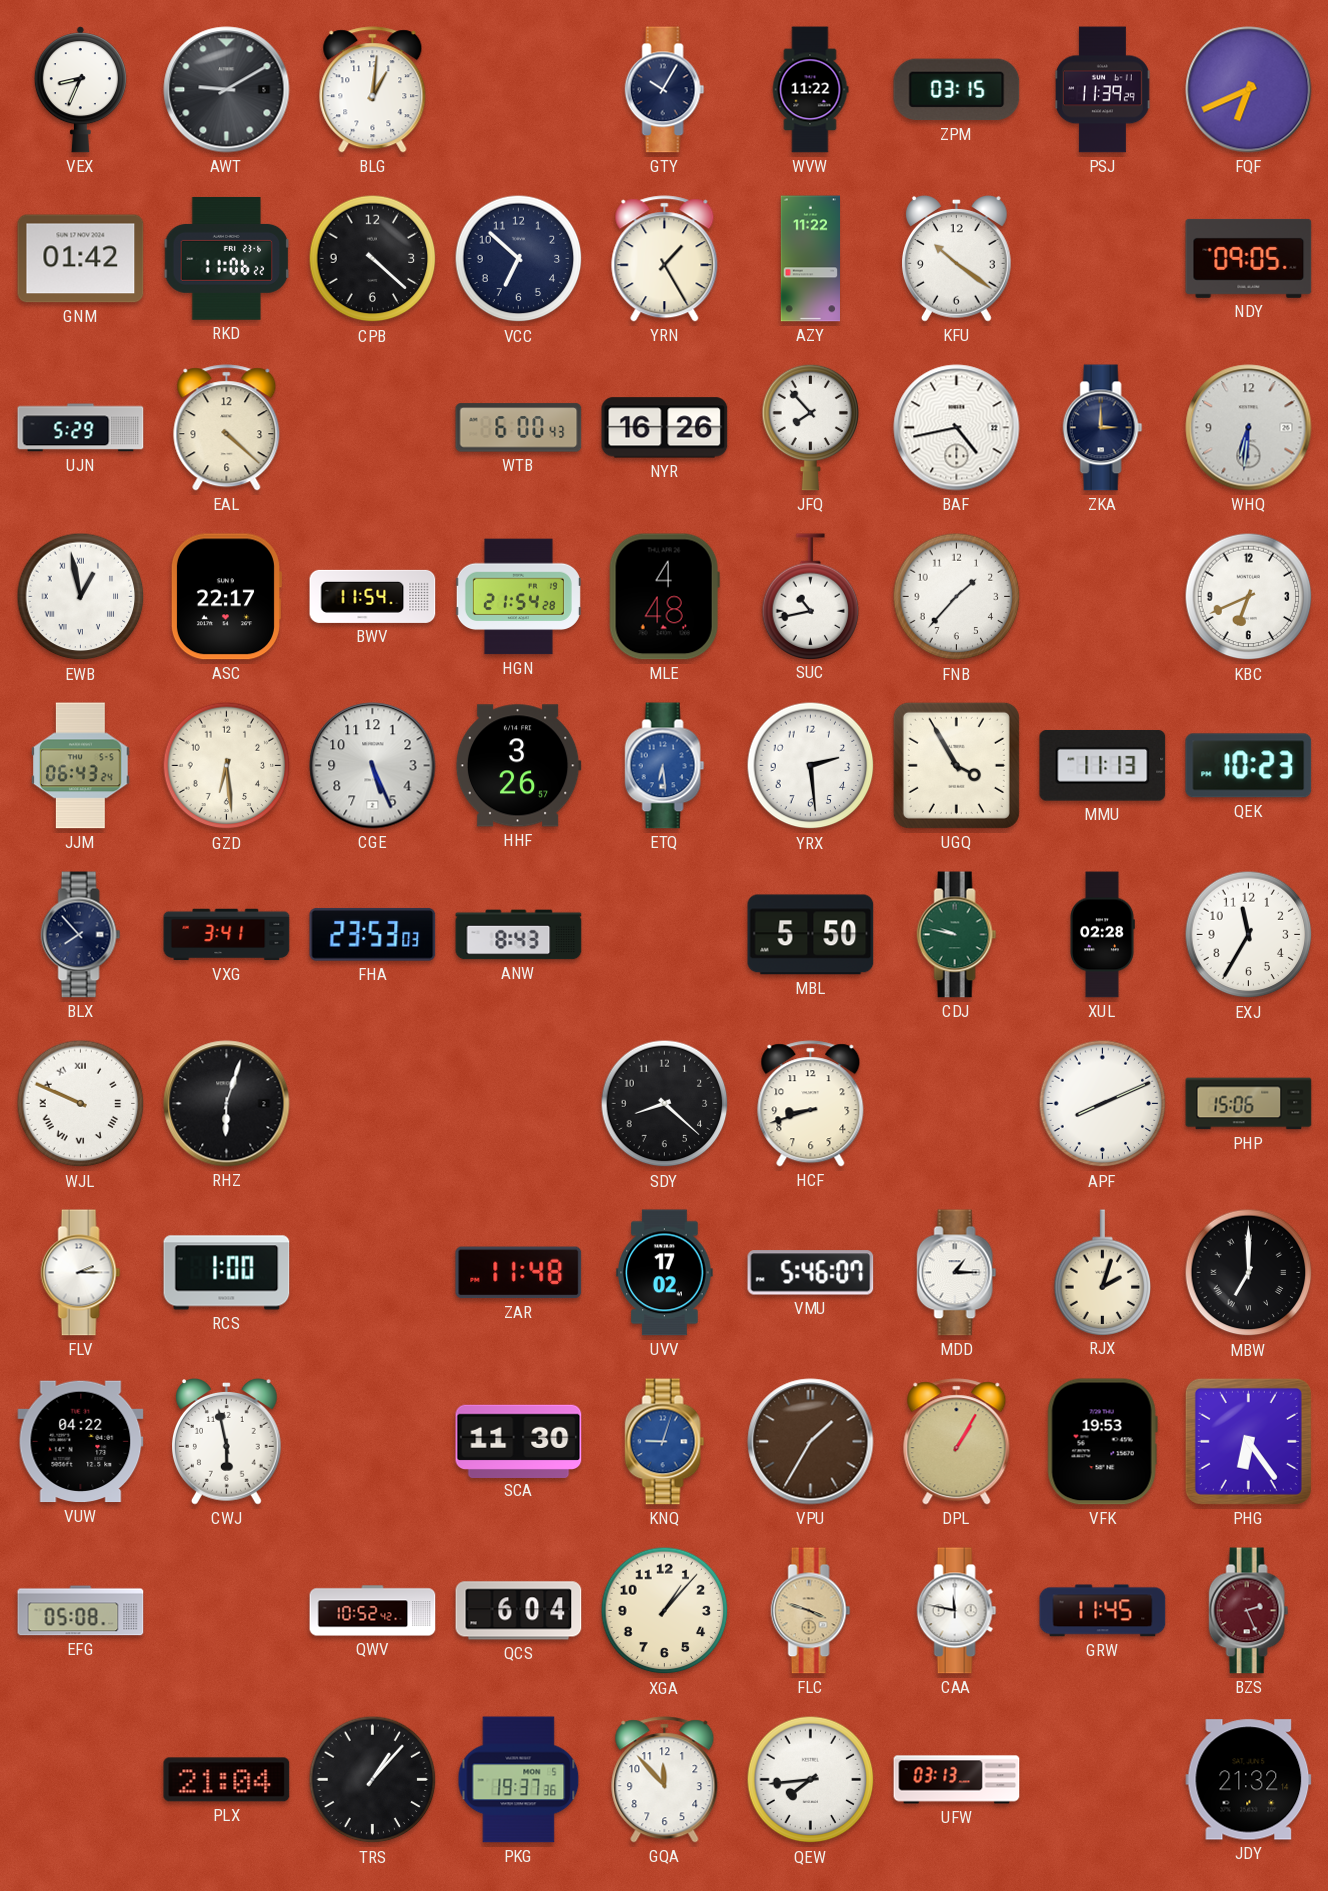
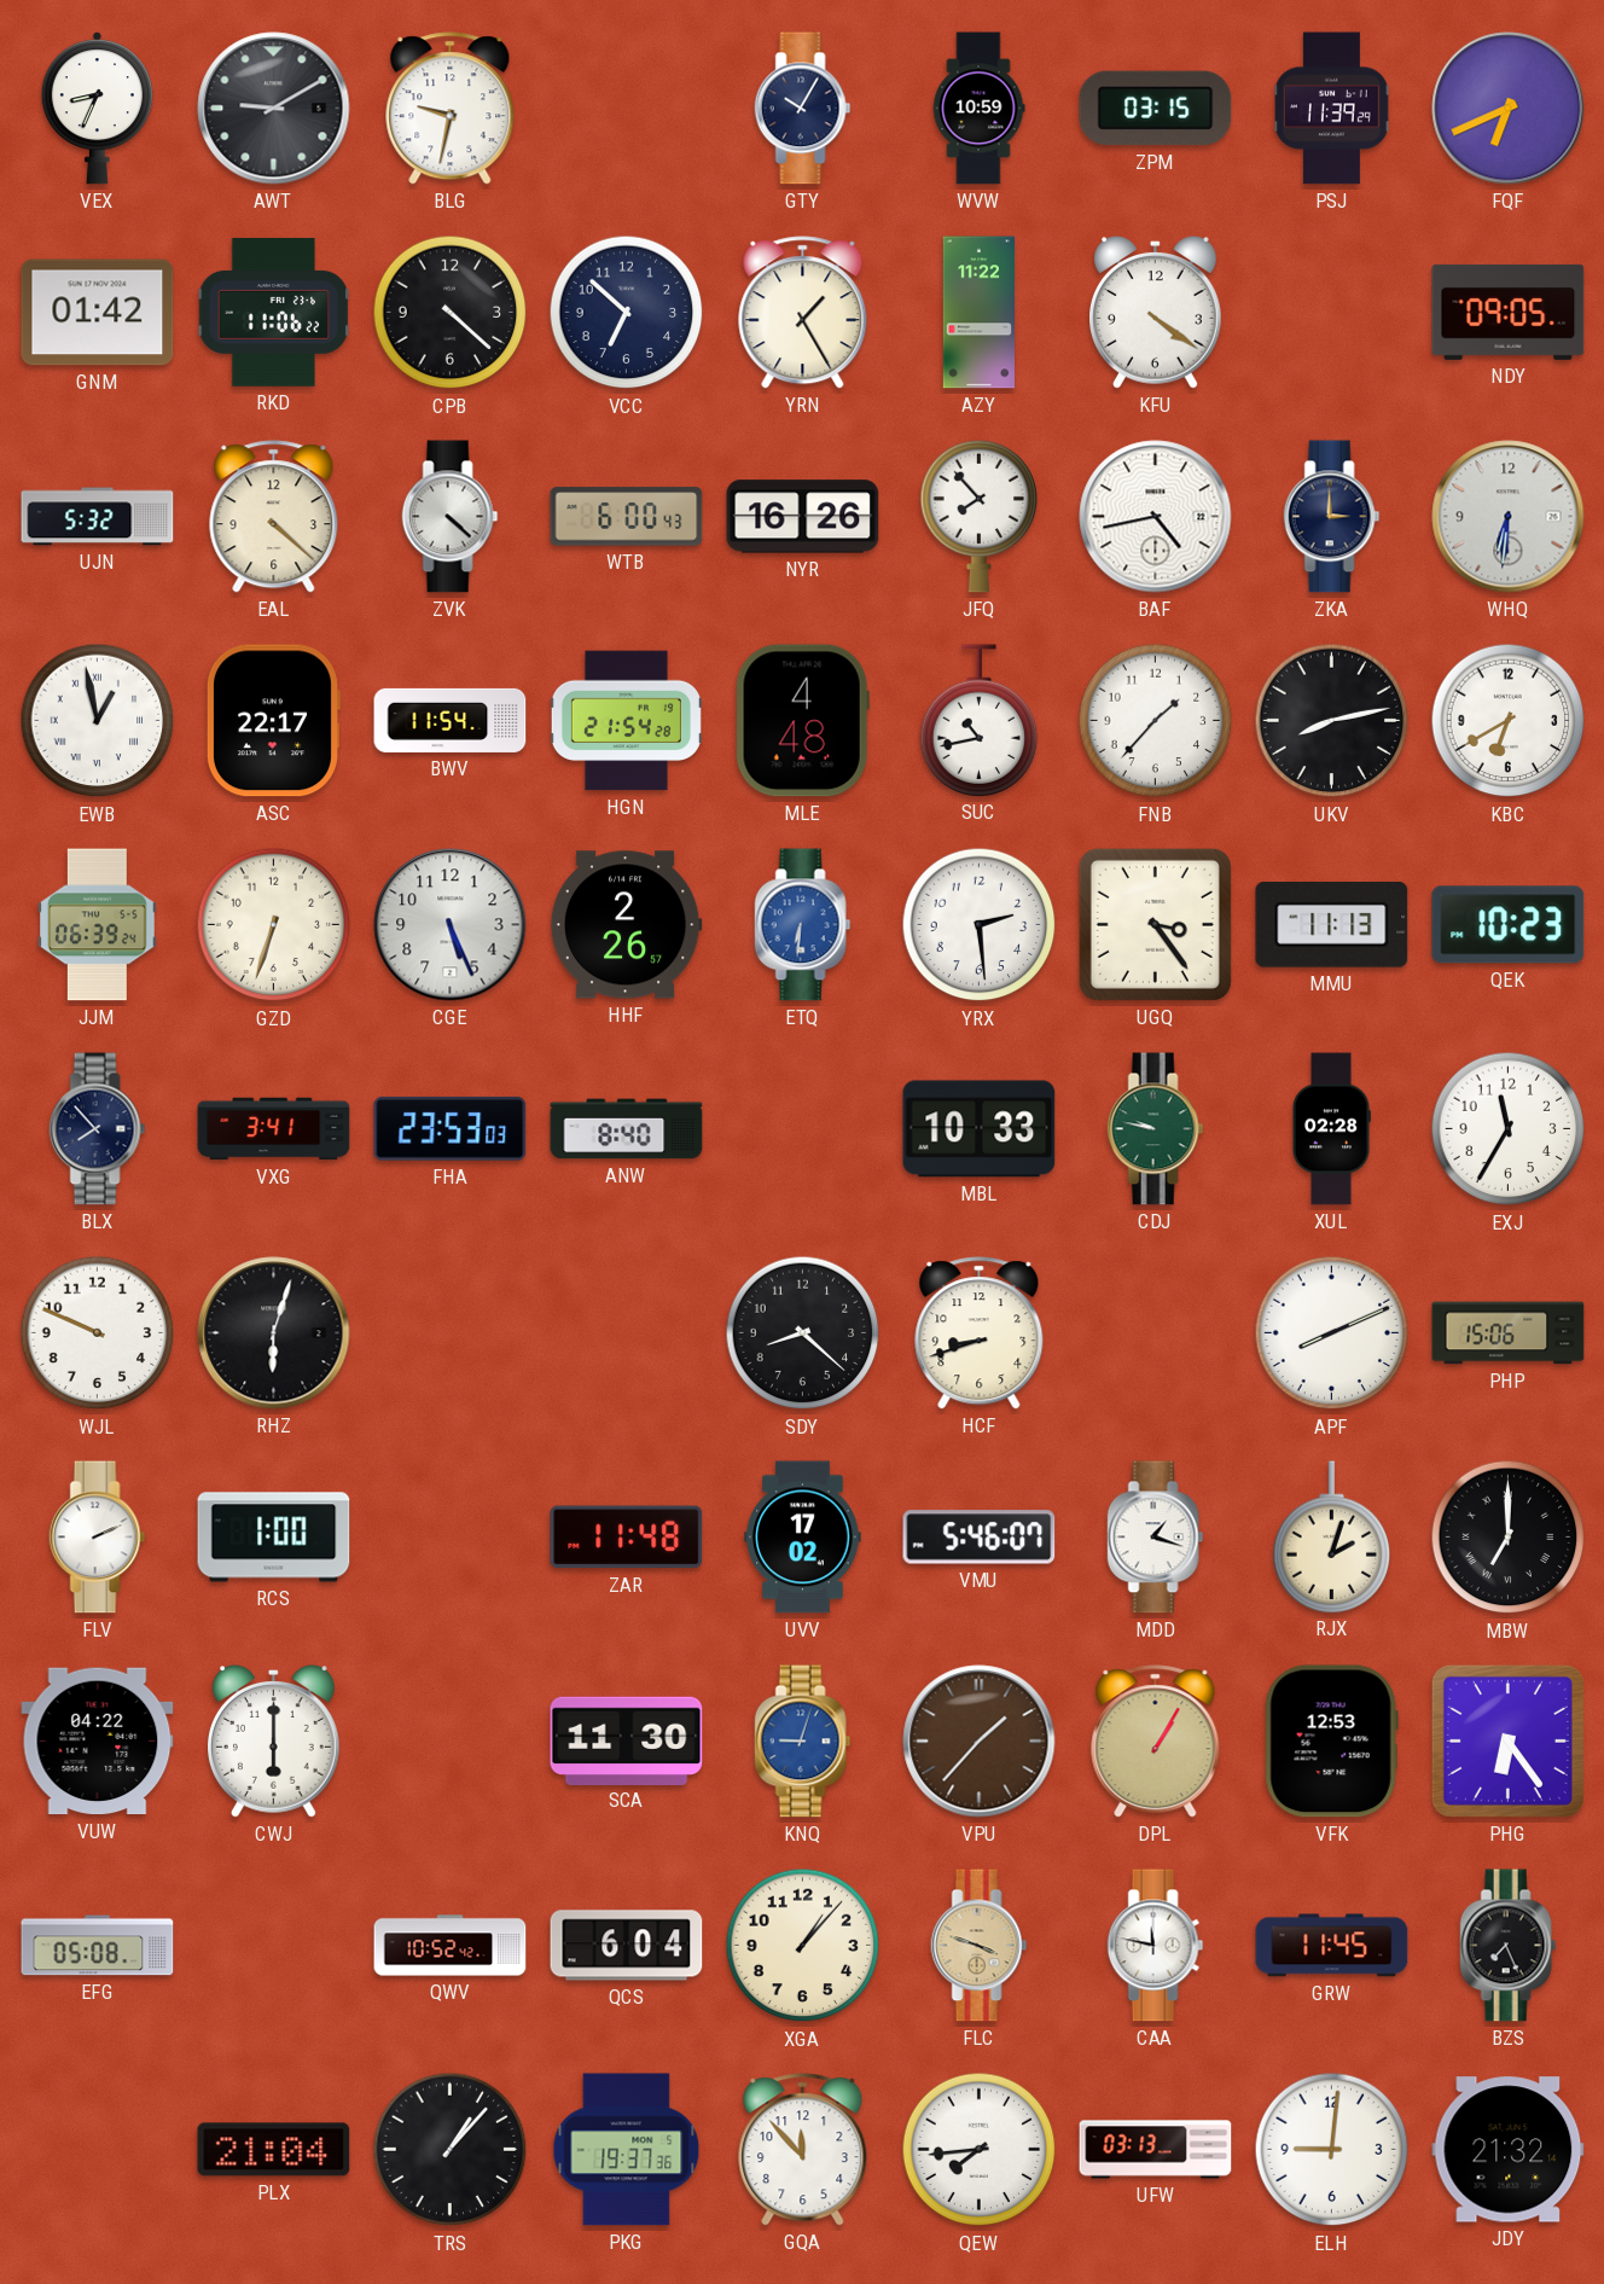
BLG: 1:01 -> 9:32
WVW: 11:22 -> 10:59
KFU: 10:21 -> 4:21
UJN: 5:29 -> 5:32
ZVK: none -> 4:22
UKV: none -> 8:13
KBC: 6:41 -> 6:40
JJM: 06:43 -> 06:39
GZD: 6:29 -> 6:33
HHF: 3:26 -> 2:26
ETQ: 6:29 -> 6:31
UGQ: 3:55 -> 3:24
ANW: 8:43 -> 8:40
MBL: 5:50 -> 10:33
WJL numerals: Roman -> Arabic
FLV: 2:15 -> 2:11
MDD: 1:15 -> 1:18
CWJ: 5:58 -> 6:00
VPU: 1:35 -> 1:37
VFK: 19:53 -> 12:53
BZS: 2:26 -> 7:26
BZS dial: burgundy -> black
ELH: none -> 9:01
